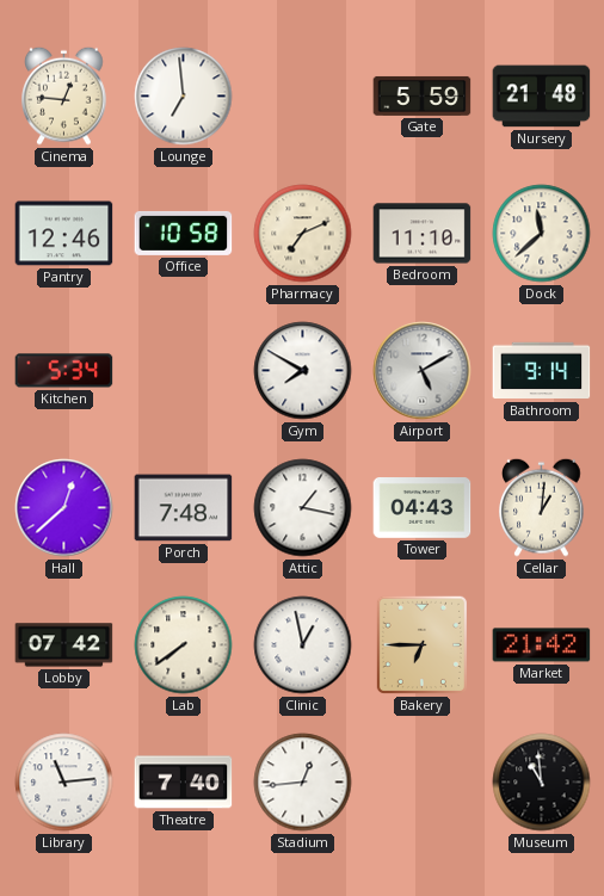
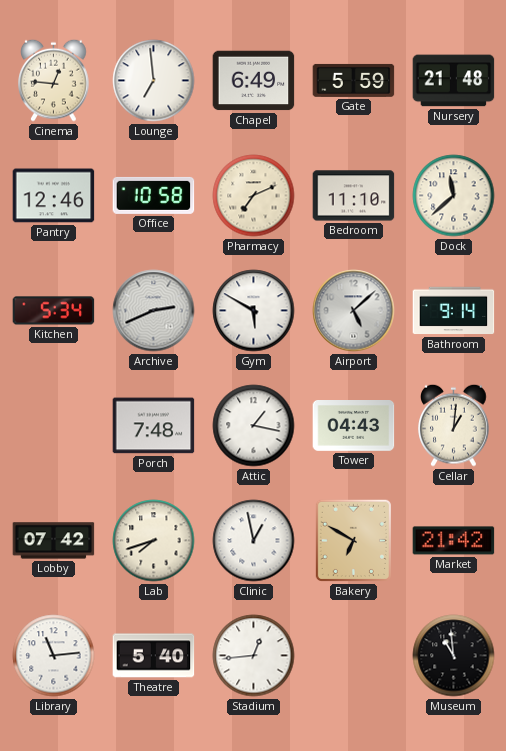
Chapel: none -> 6:49
Archive: none -> 2:41
Gym: 7:50 -> 5:50
Airport: 5:10 -> 5:08
Hall: 12:38 -> none
Lab: 7:39 -> 7:42
Bakery: 6:45 -> 6:50
Theatre: 7:40 -> 5:40
